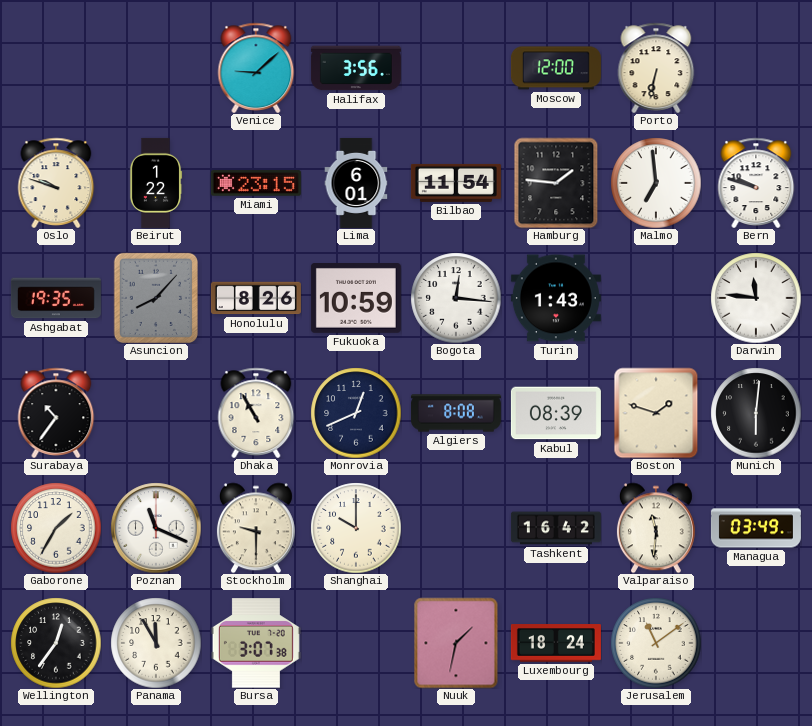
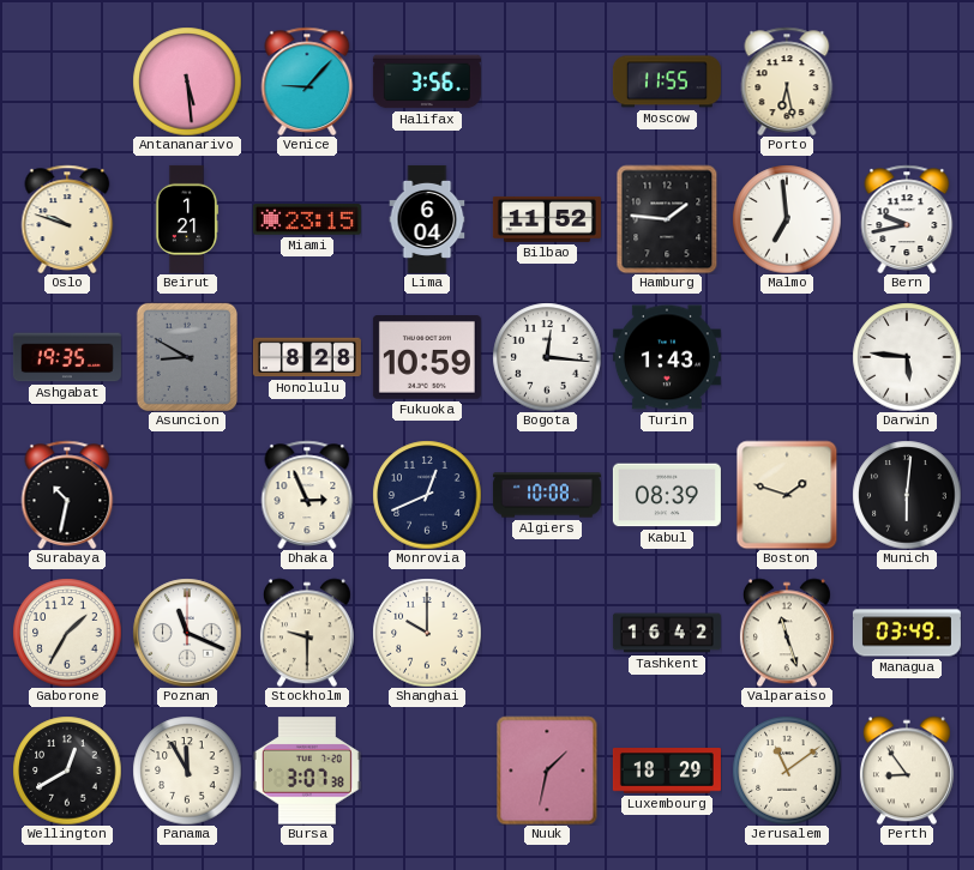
Antananarivo: none -> 5:29
Venice: 9:08 -> 9:07
Moscow: 12:00 -> 11:55
Porto: 6:32 -> 6:28
Beirut: 1:22 -> 1:21
Lima: 6:01 -> 6:04
Bilbao: 11:54 -> 11:52
Bern: 9:48 -> 9:43
Asuncion: 8:07 -> 8:50
Honolulu: 8:26 -> 8:28
Darwin: 11:46 -> 5:46
Surabaya: 10:36 -> 10:32
Dhaka: 10:55 -> 2:56
Algiers: 8:08 -> 10:08
Valparaiso: 11:31 -> 11:27
Wellington: 12:36 -> 12:40
Luxembourg: 18:24 -> 18:29
Perth: none -> 8:54
